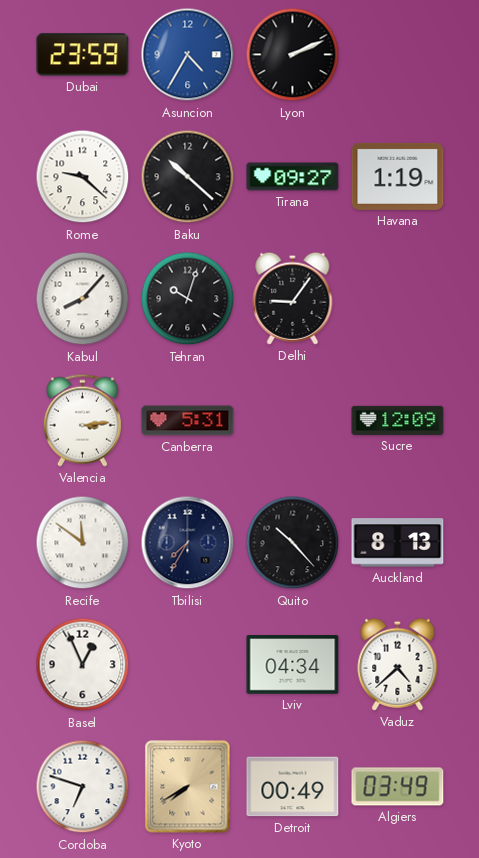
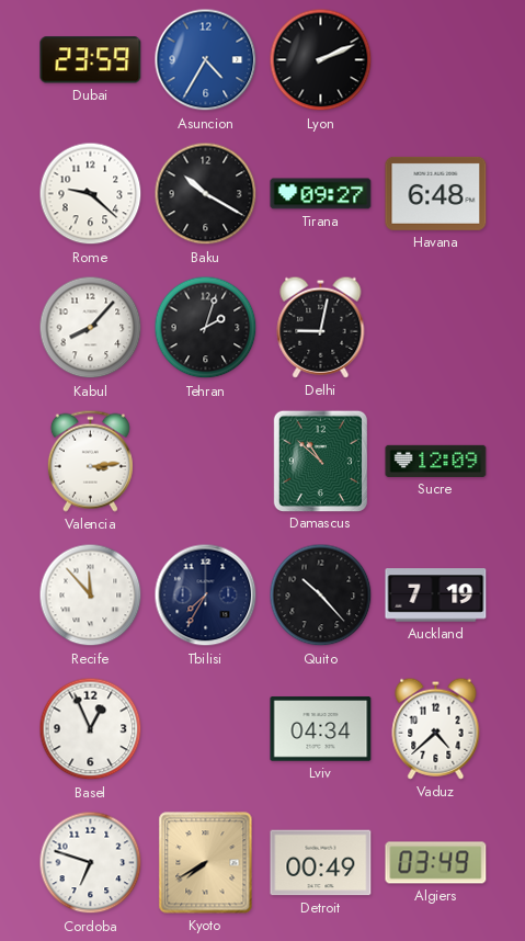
Baku: 10:22 -> 10:20
Havana: 1:19 -> 6:48
Tehran: 10:03 -> 2:03
Delhi: 9:06 -> 9:02
Canberra: 5:31 -> none
Damascus: none -> 10:52
Recife: 11:51 -> 11:53
Auckland: 8:13 -> 7:19
